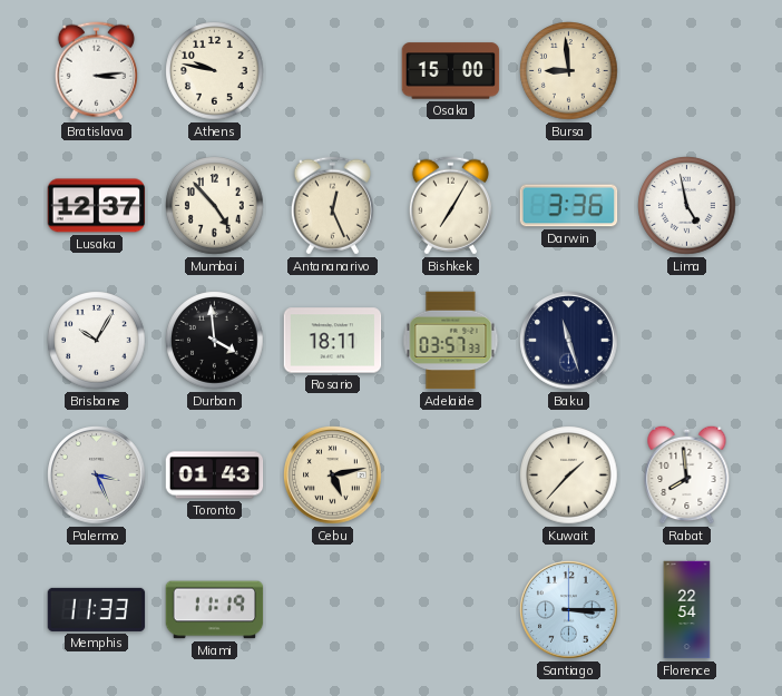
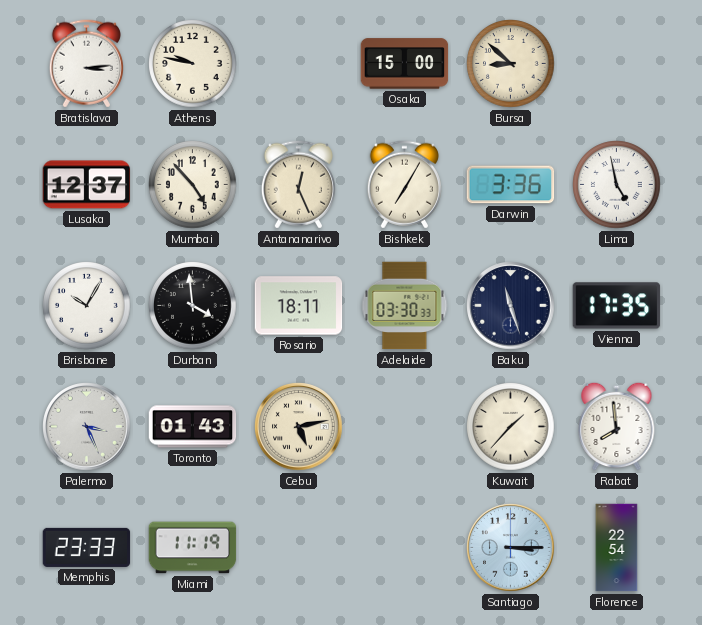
Bursa: 8:59 -> 8:52
Adelaide: 03:57 -> 03:30
Vienna: none -> 17:35
Memphis: 11:33 -> 23:33
